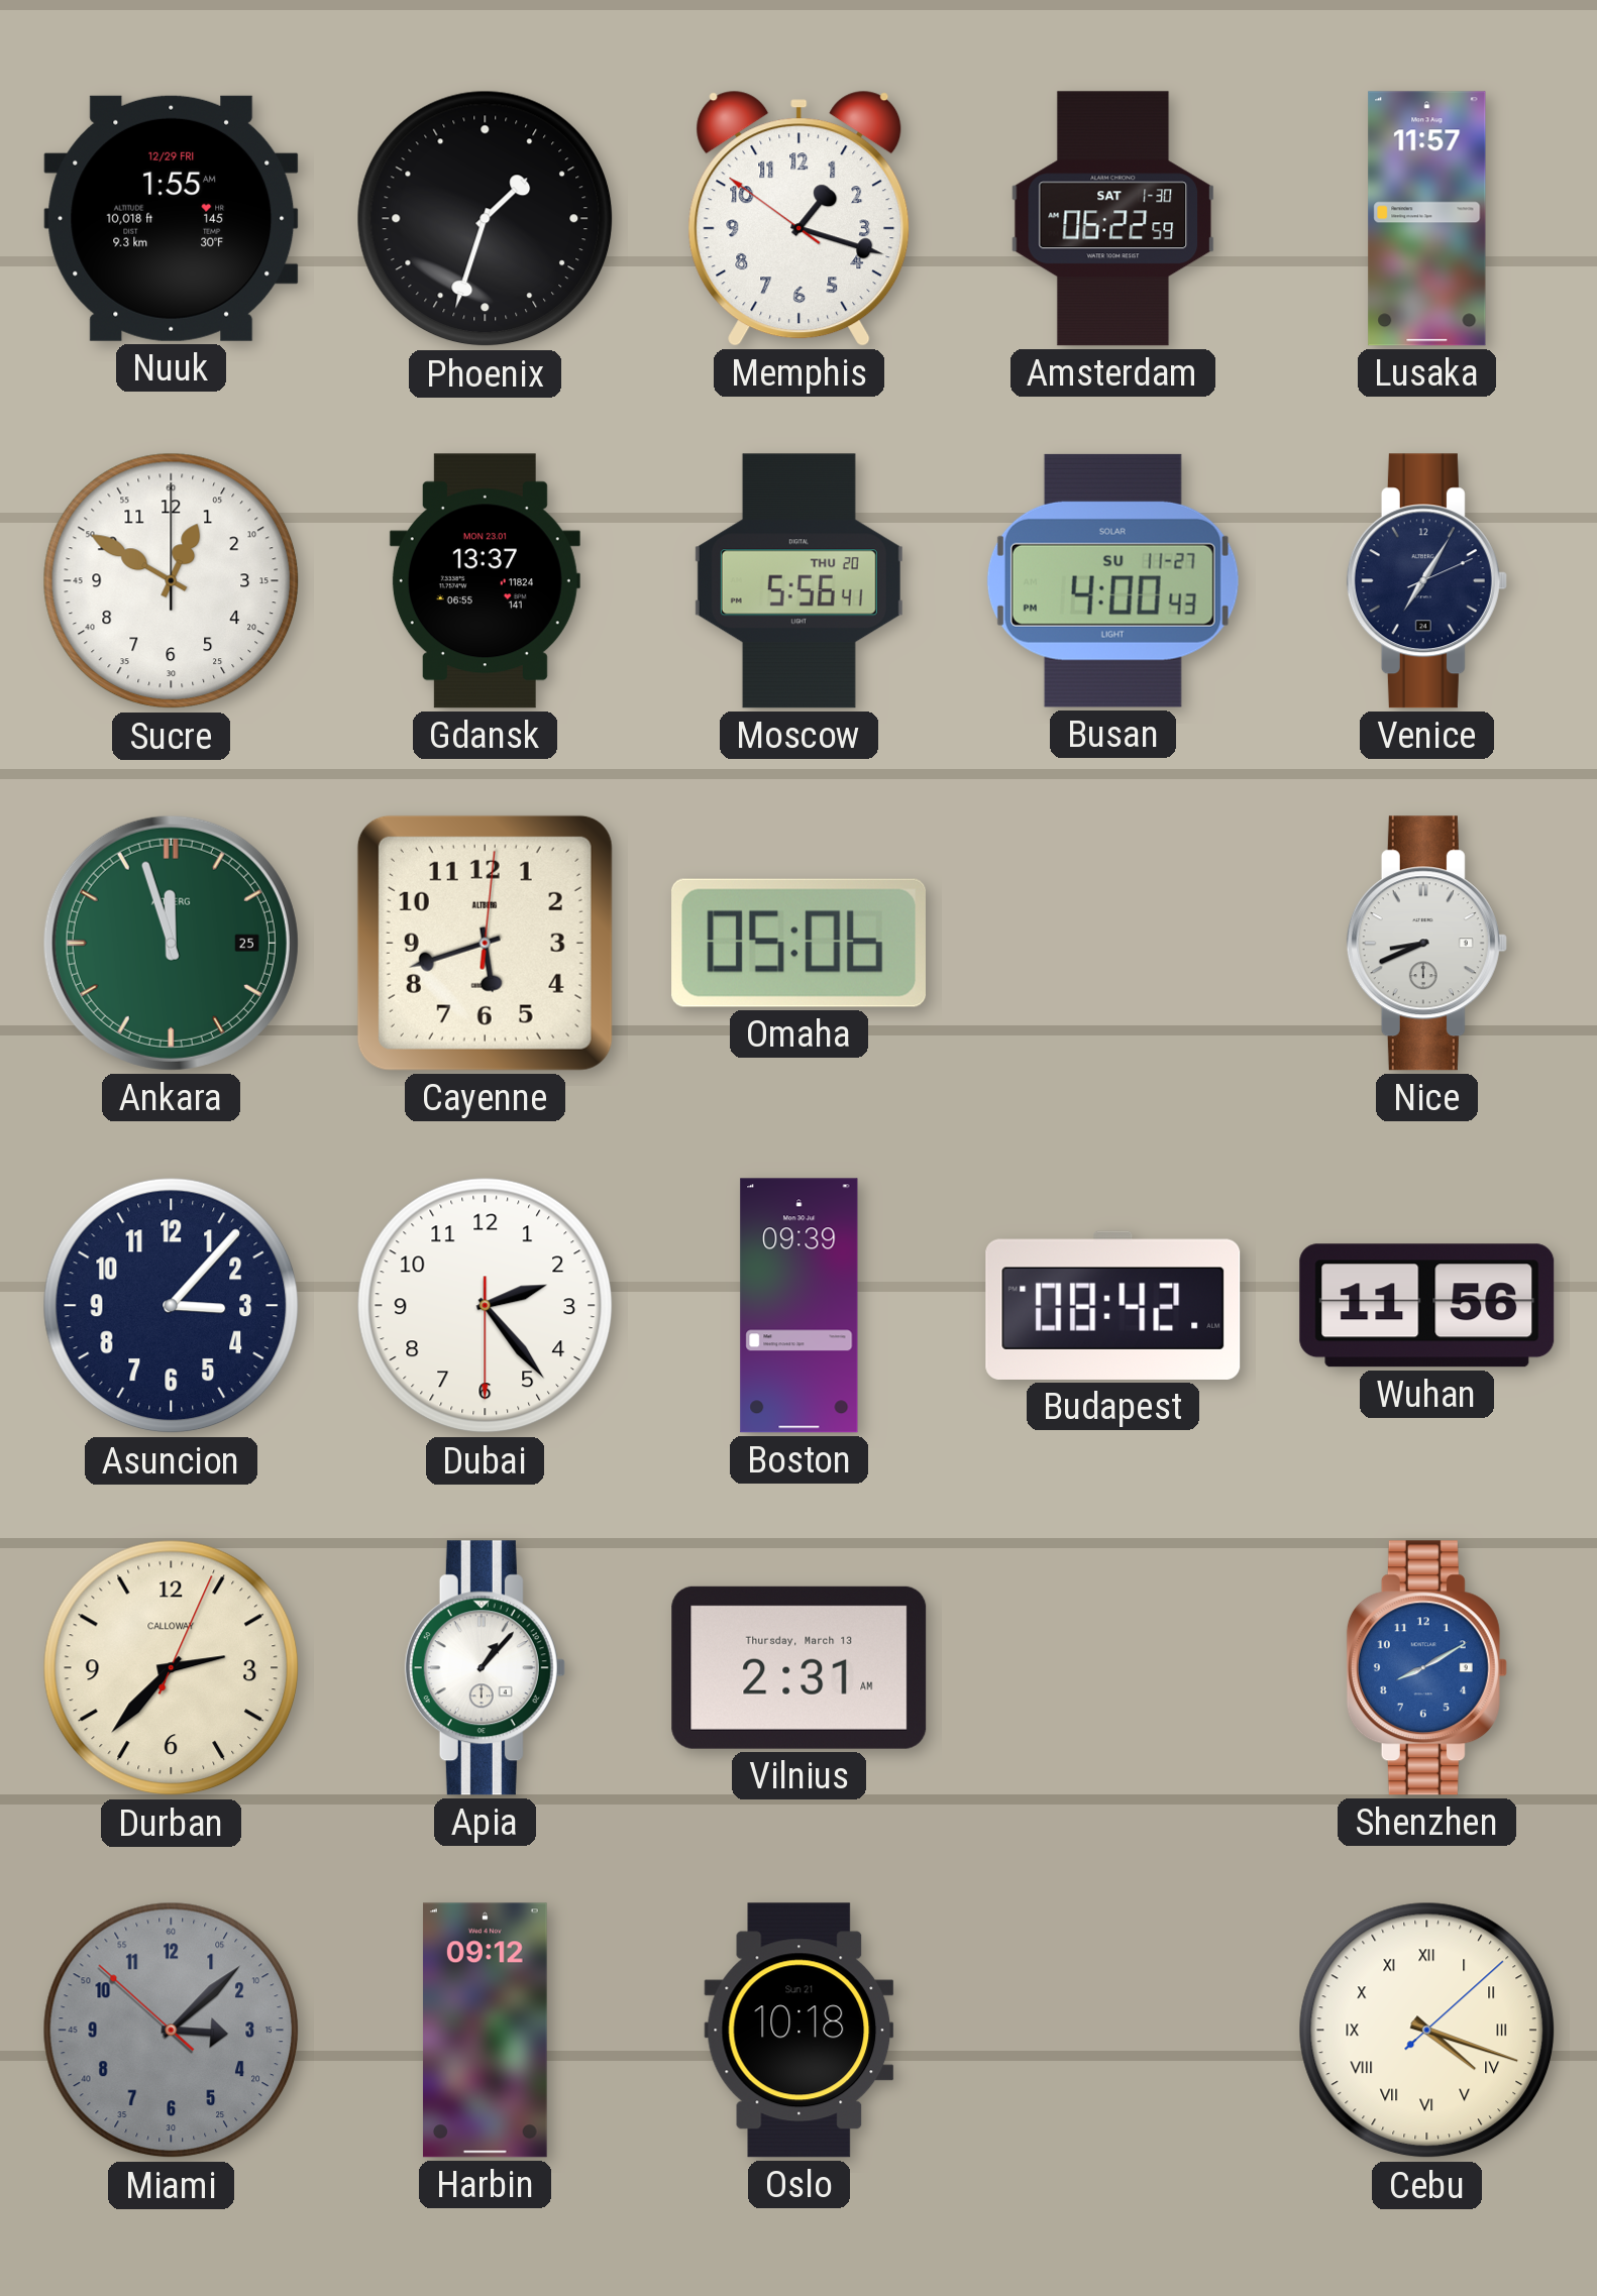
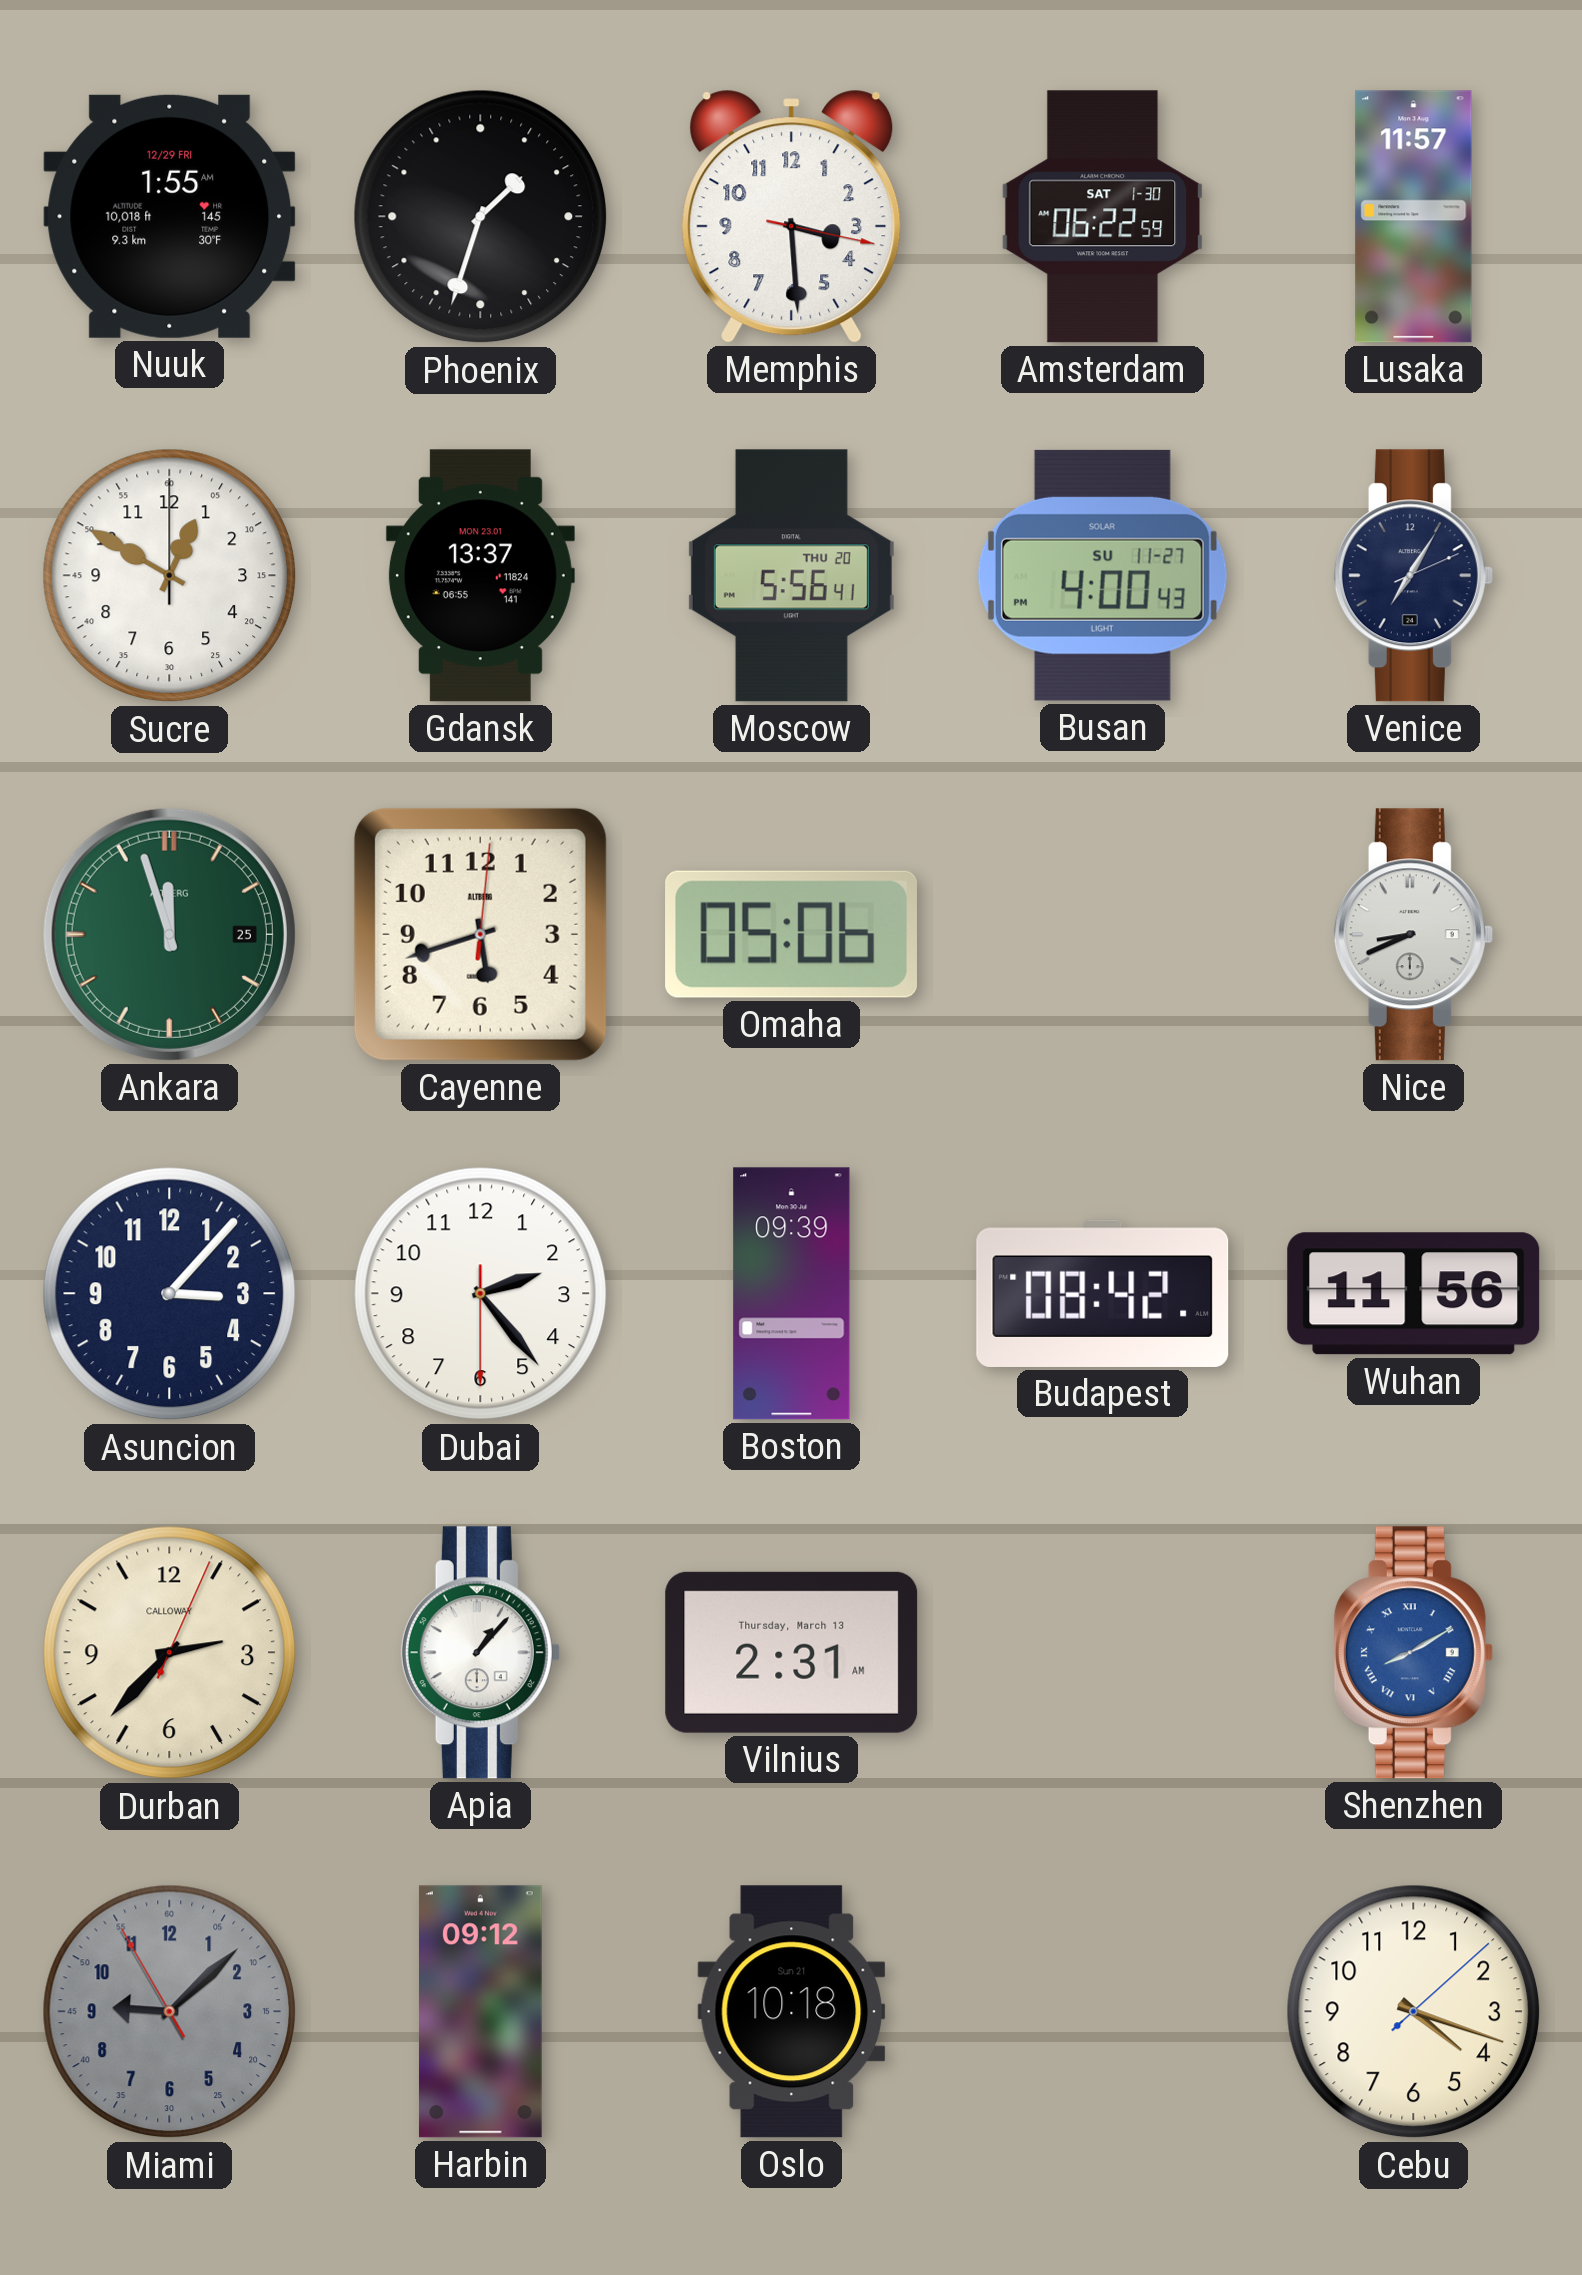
Memphis: 1:17 -> 3:29
Shenzhen numerals: Arabic -> Roman
Miami: 3:07 -> 9:07
Cebu numerals: Roman -> Arabic
